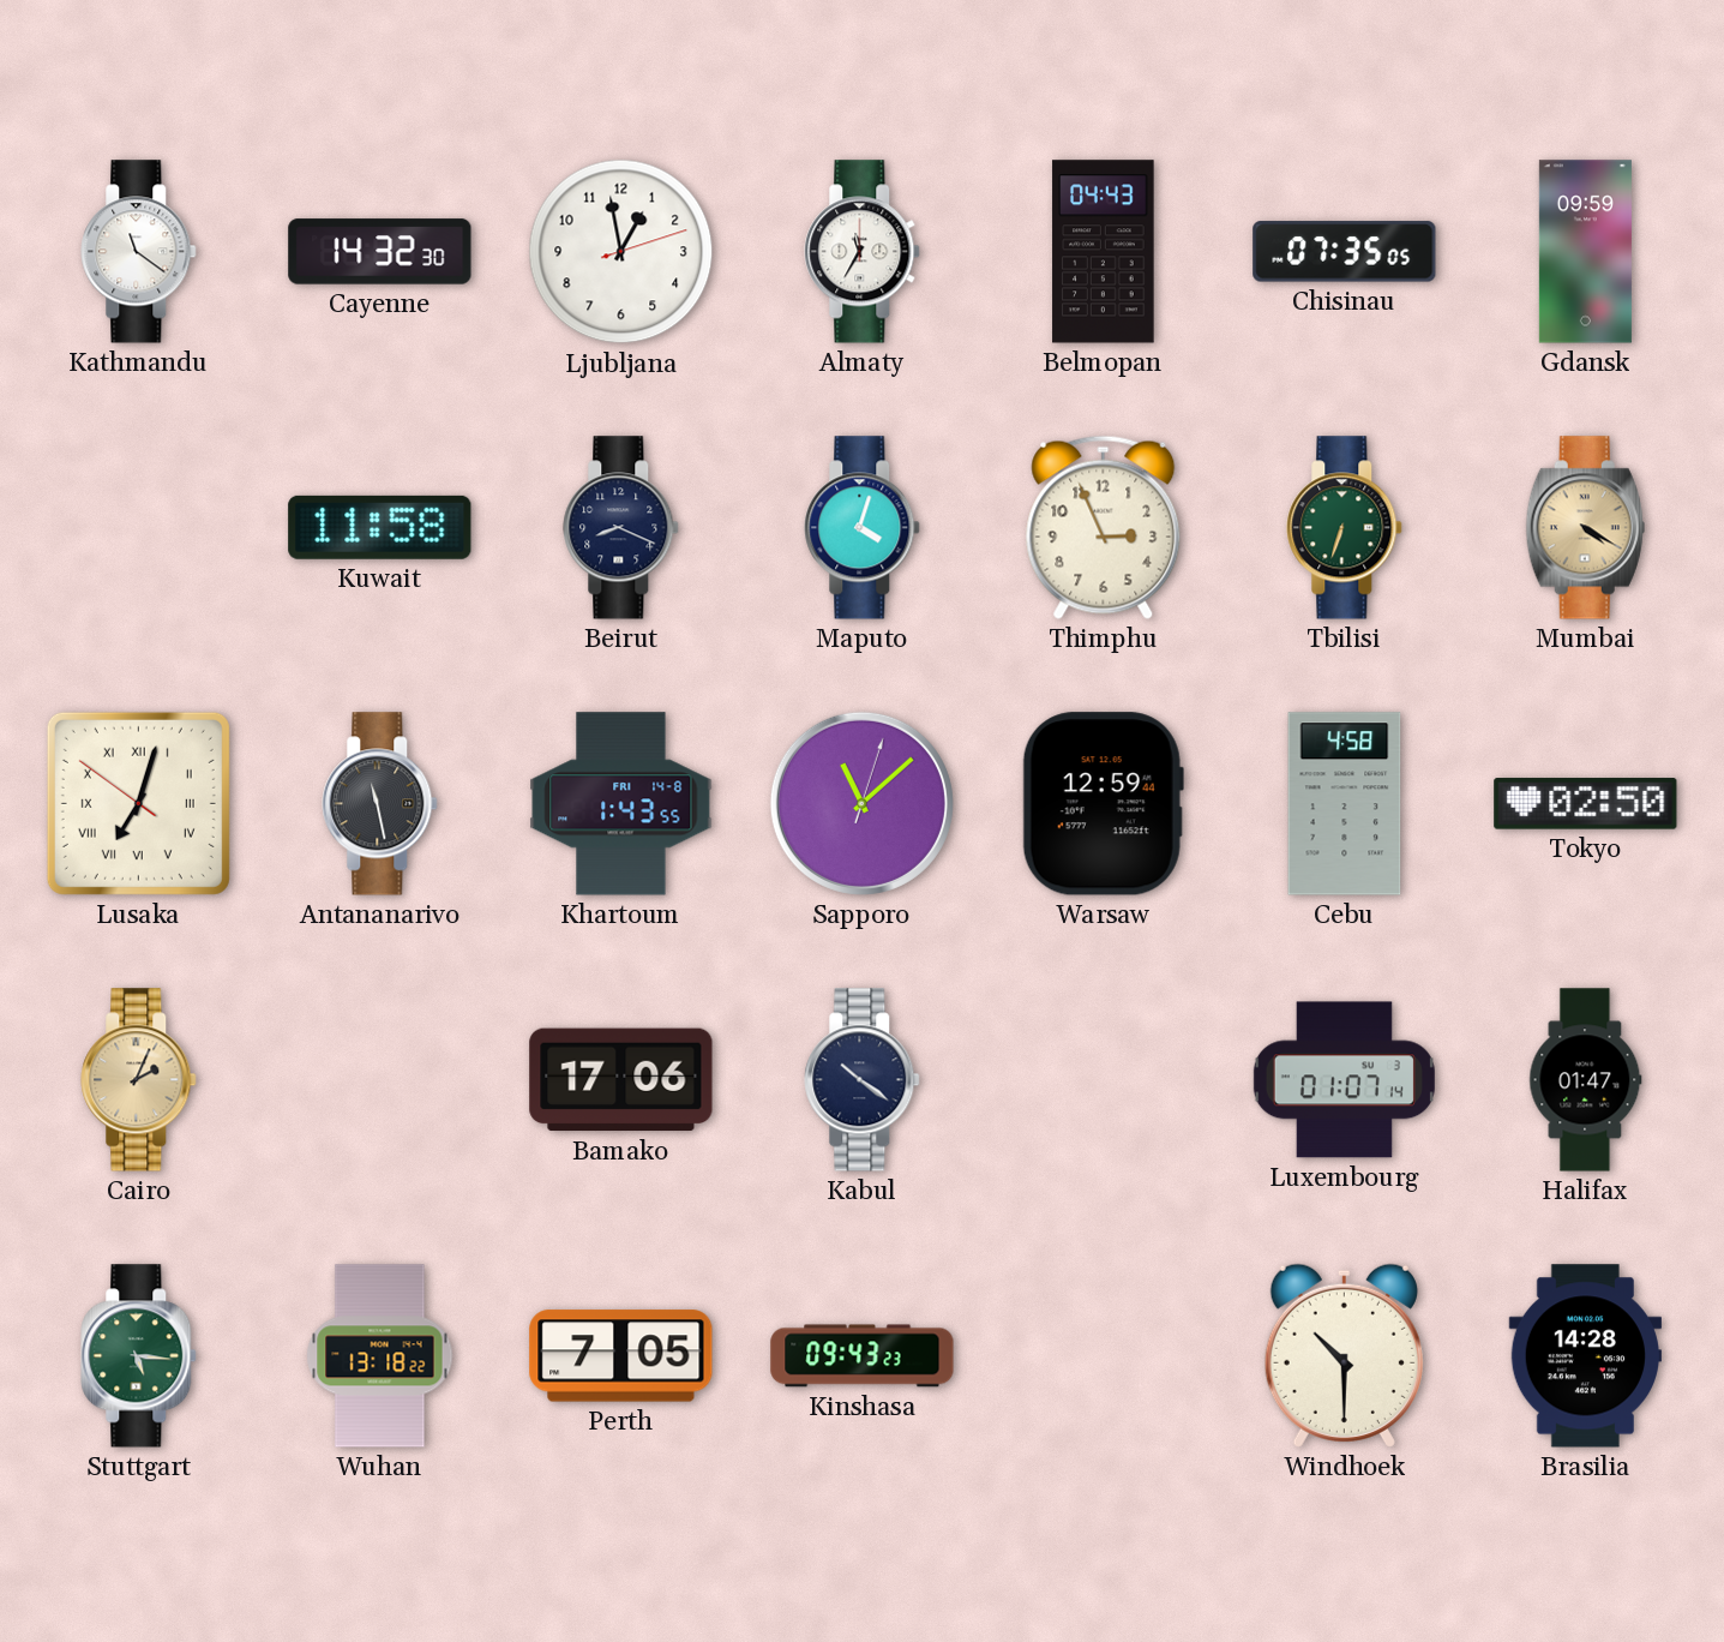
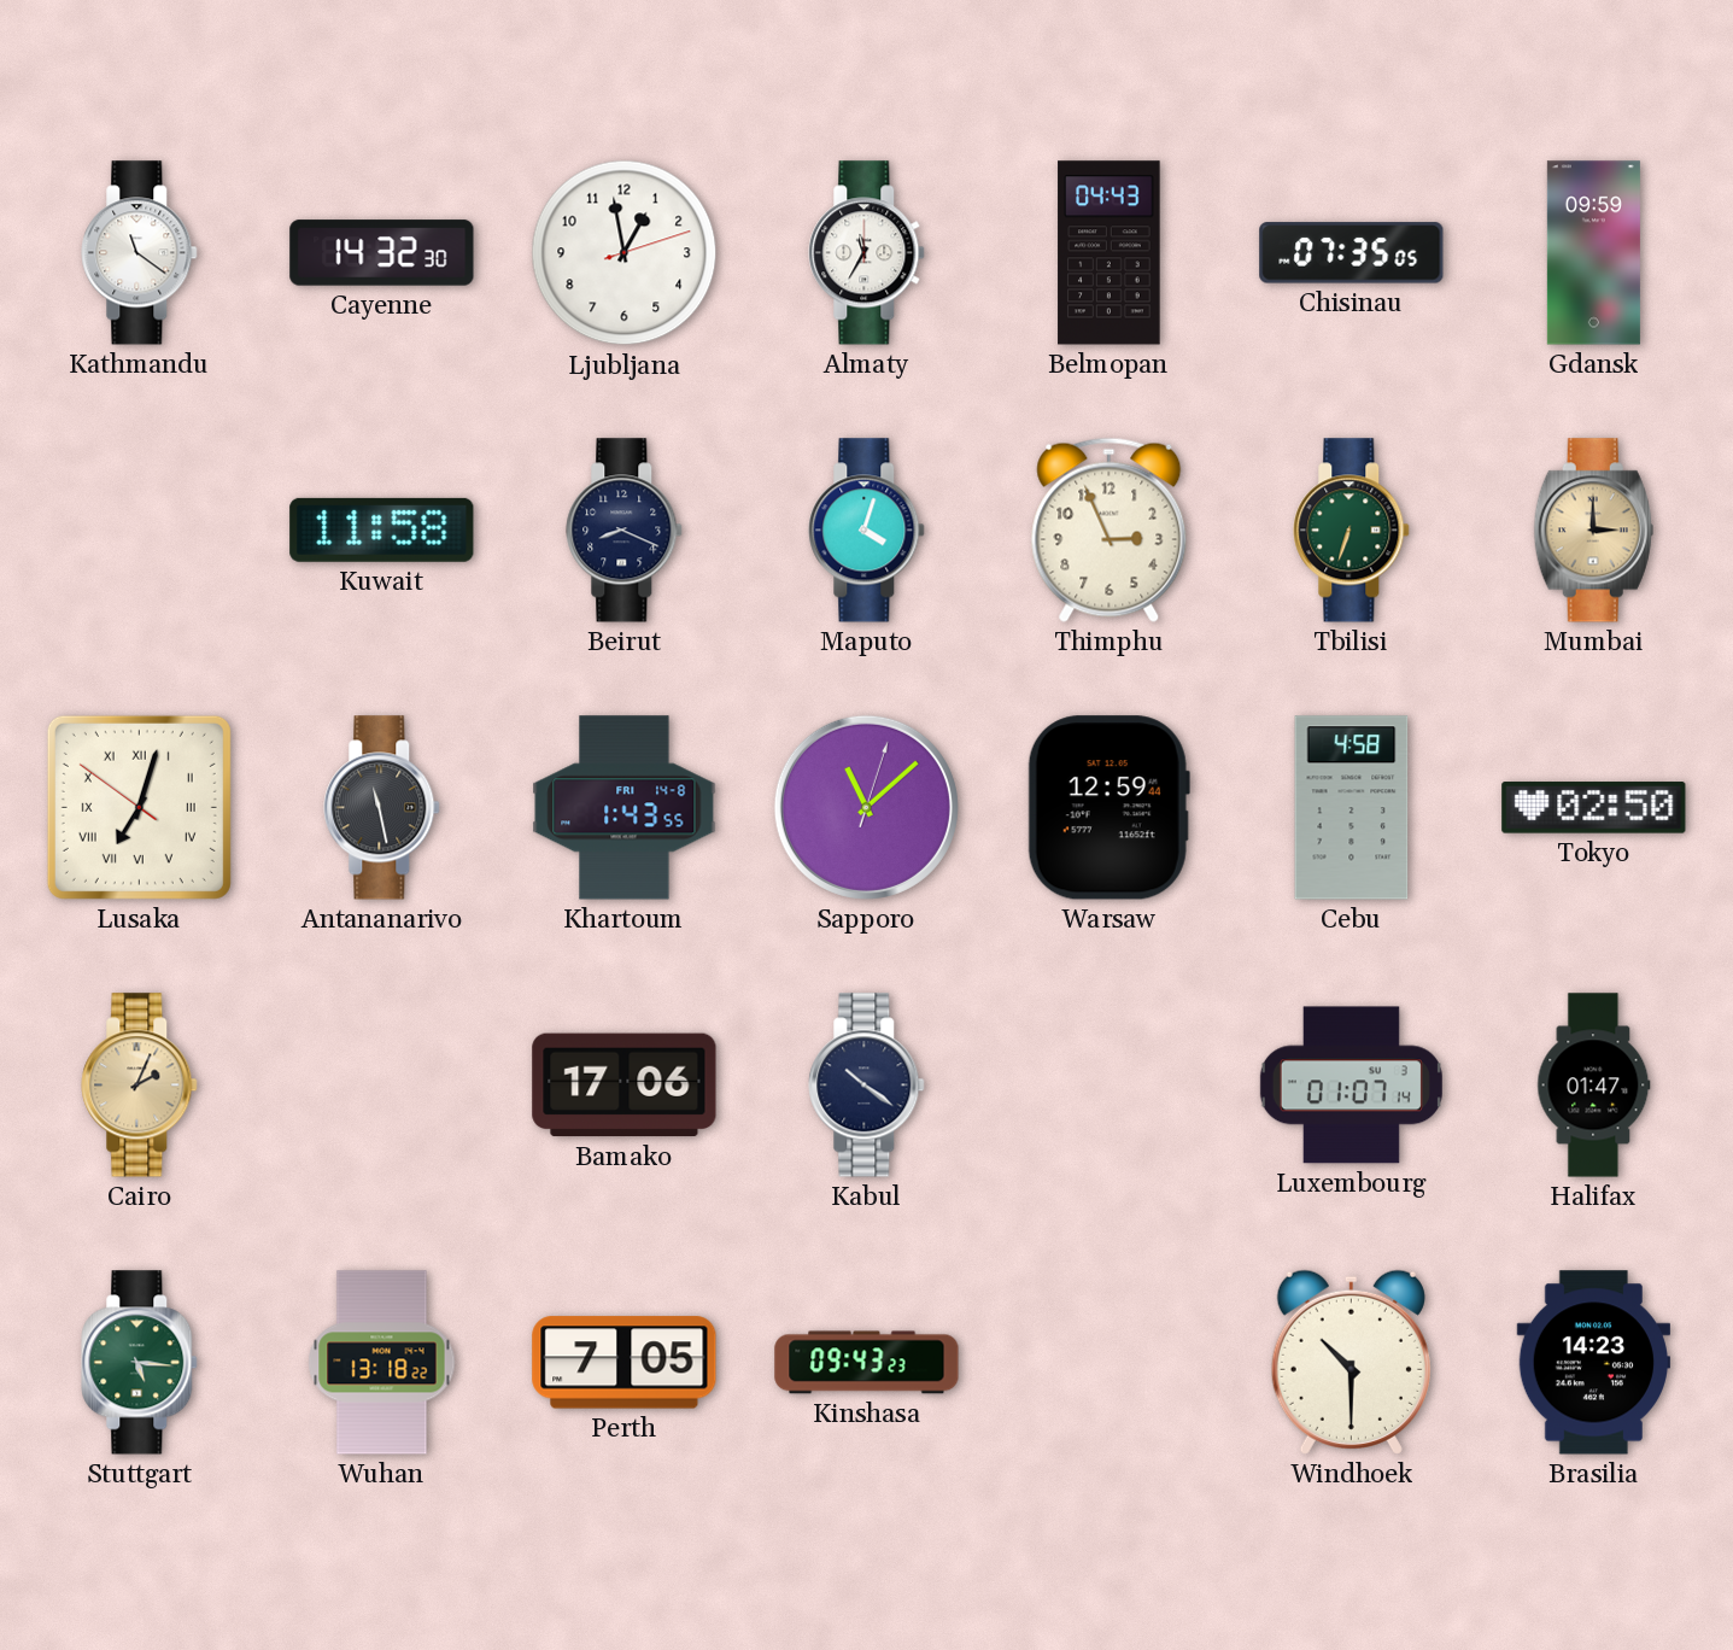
Mumbai: 4:20 -> 3:00
Brasilia: 14:28 -> 14:23
